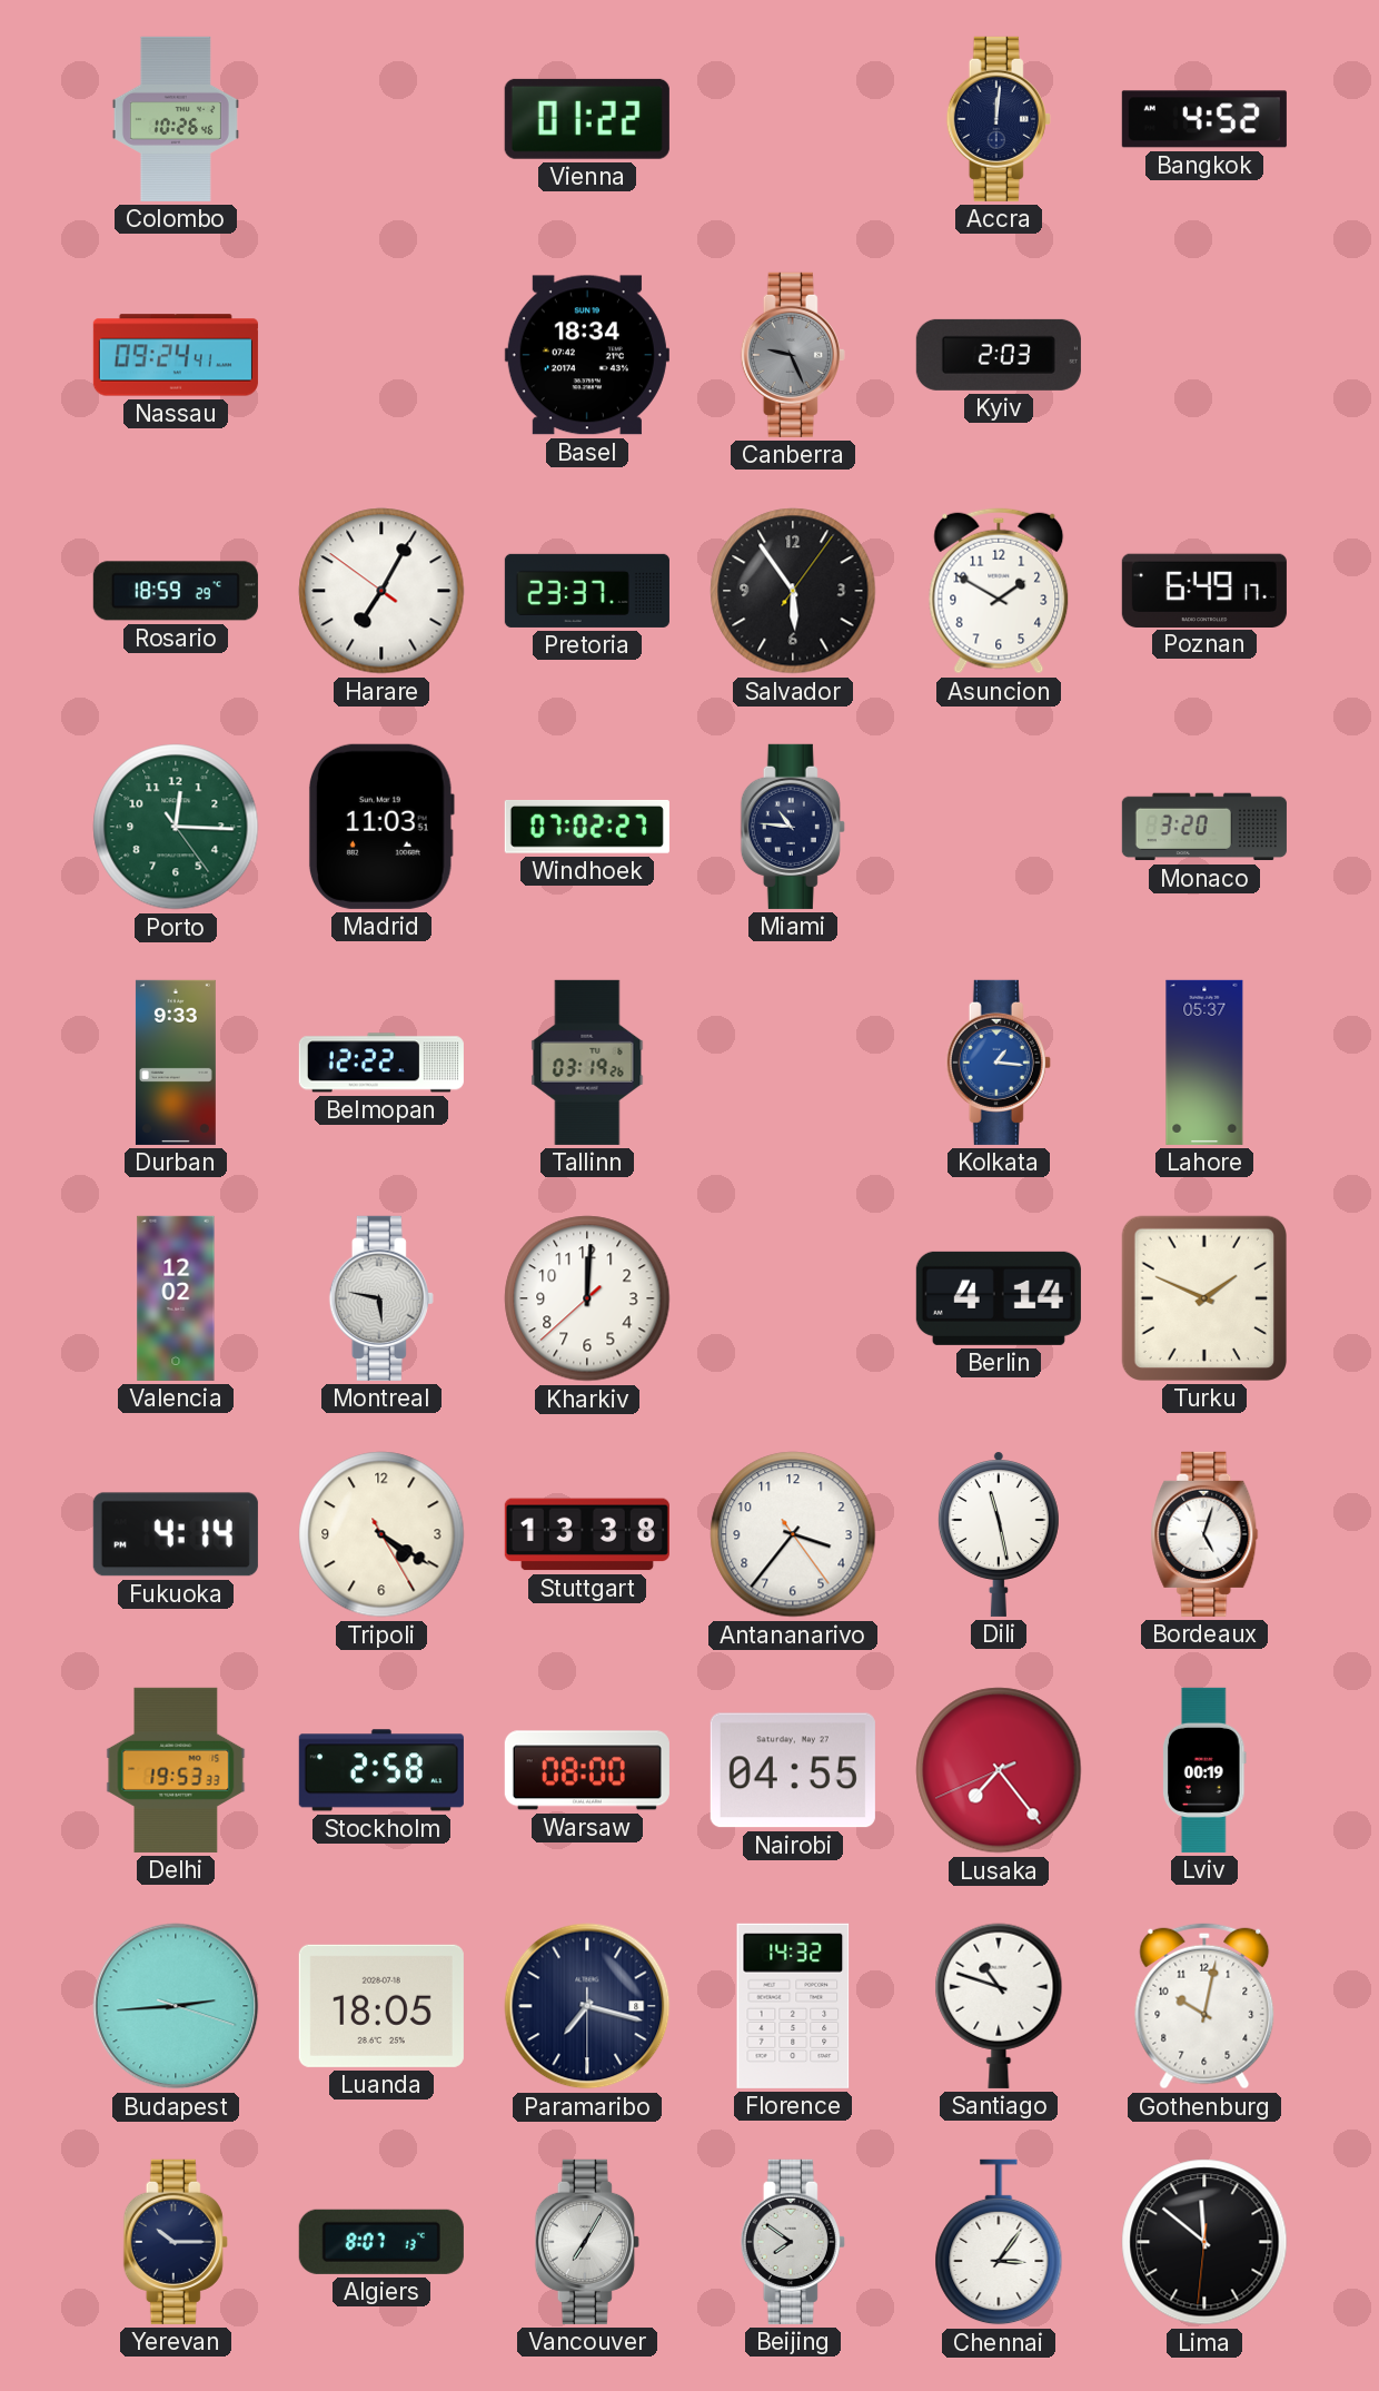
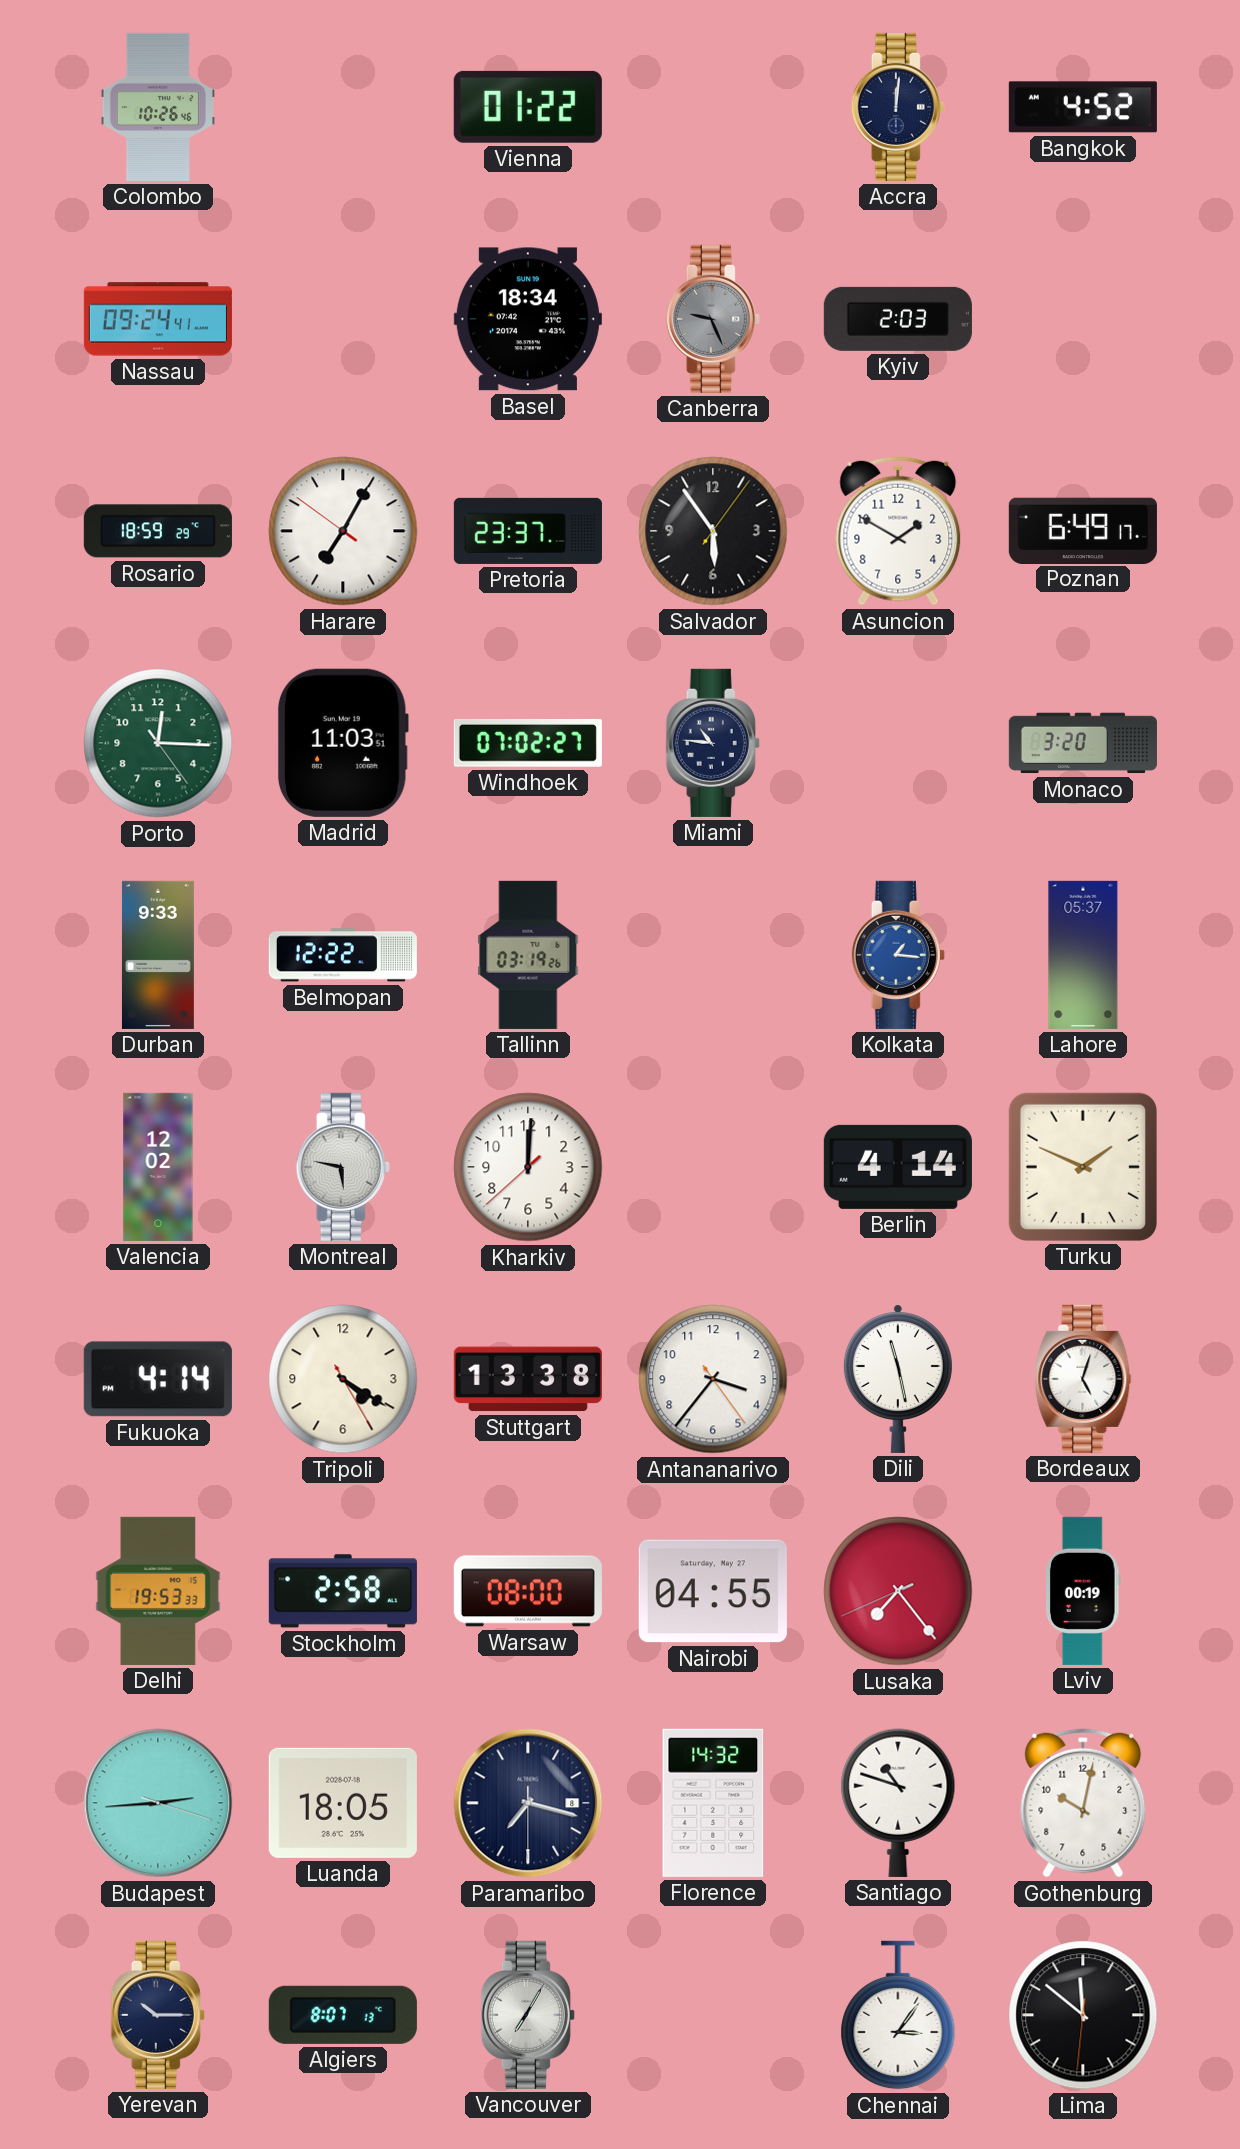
Beijing: 7:51 -> none
